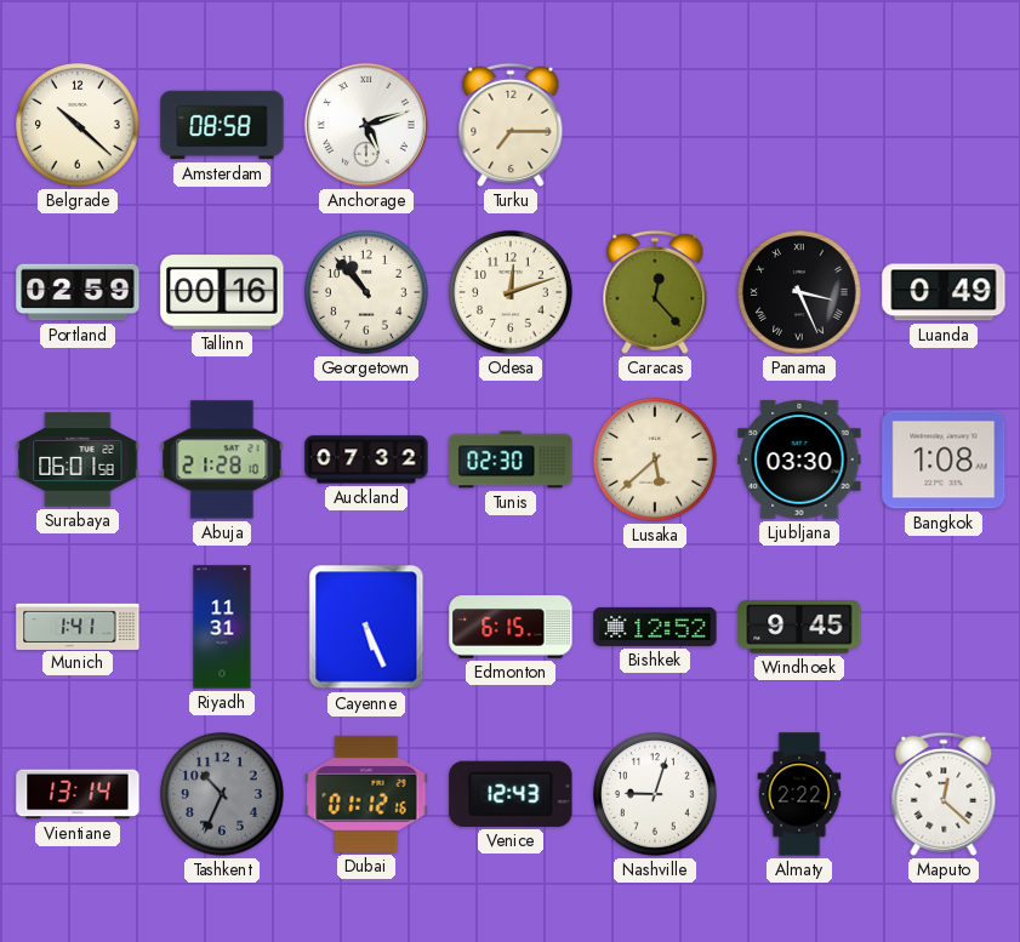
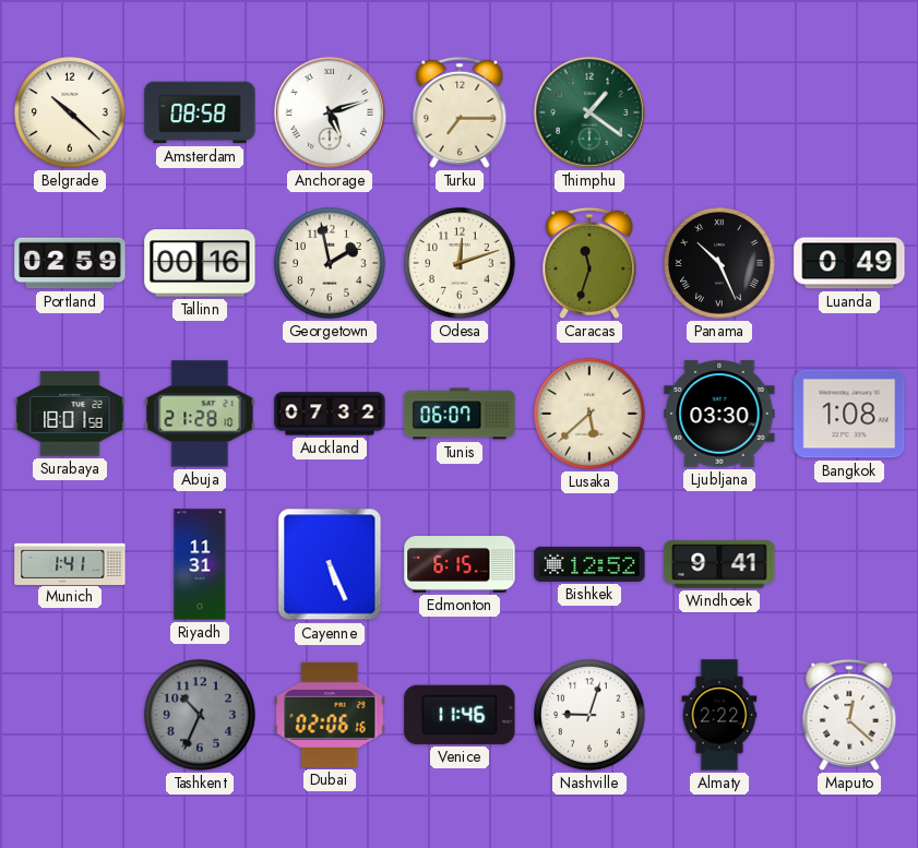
Thimphu: none -> 1:21
Georgetown: 10:53 -> 1:58
Caracas: 12:23 -> 11:33
Panama: 3:26 -> 10:26
Surabaya: 06:01 -> 18:01
Tunis: 02:30 -> 06:07
Windhoek: 9:45 -> 9:41
Vientiane: 13:14 -> none
Dubai: 01:12 -> 02:06
Venice: 12:43 -> 11:46
